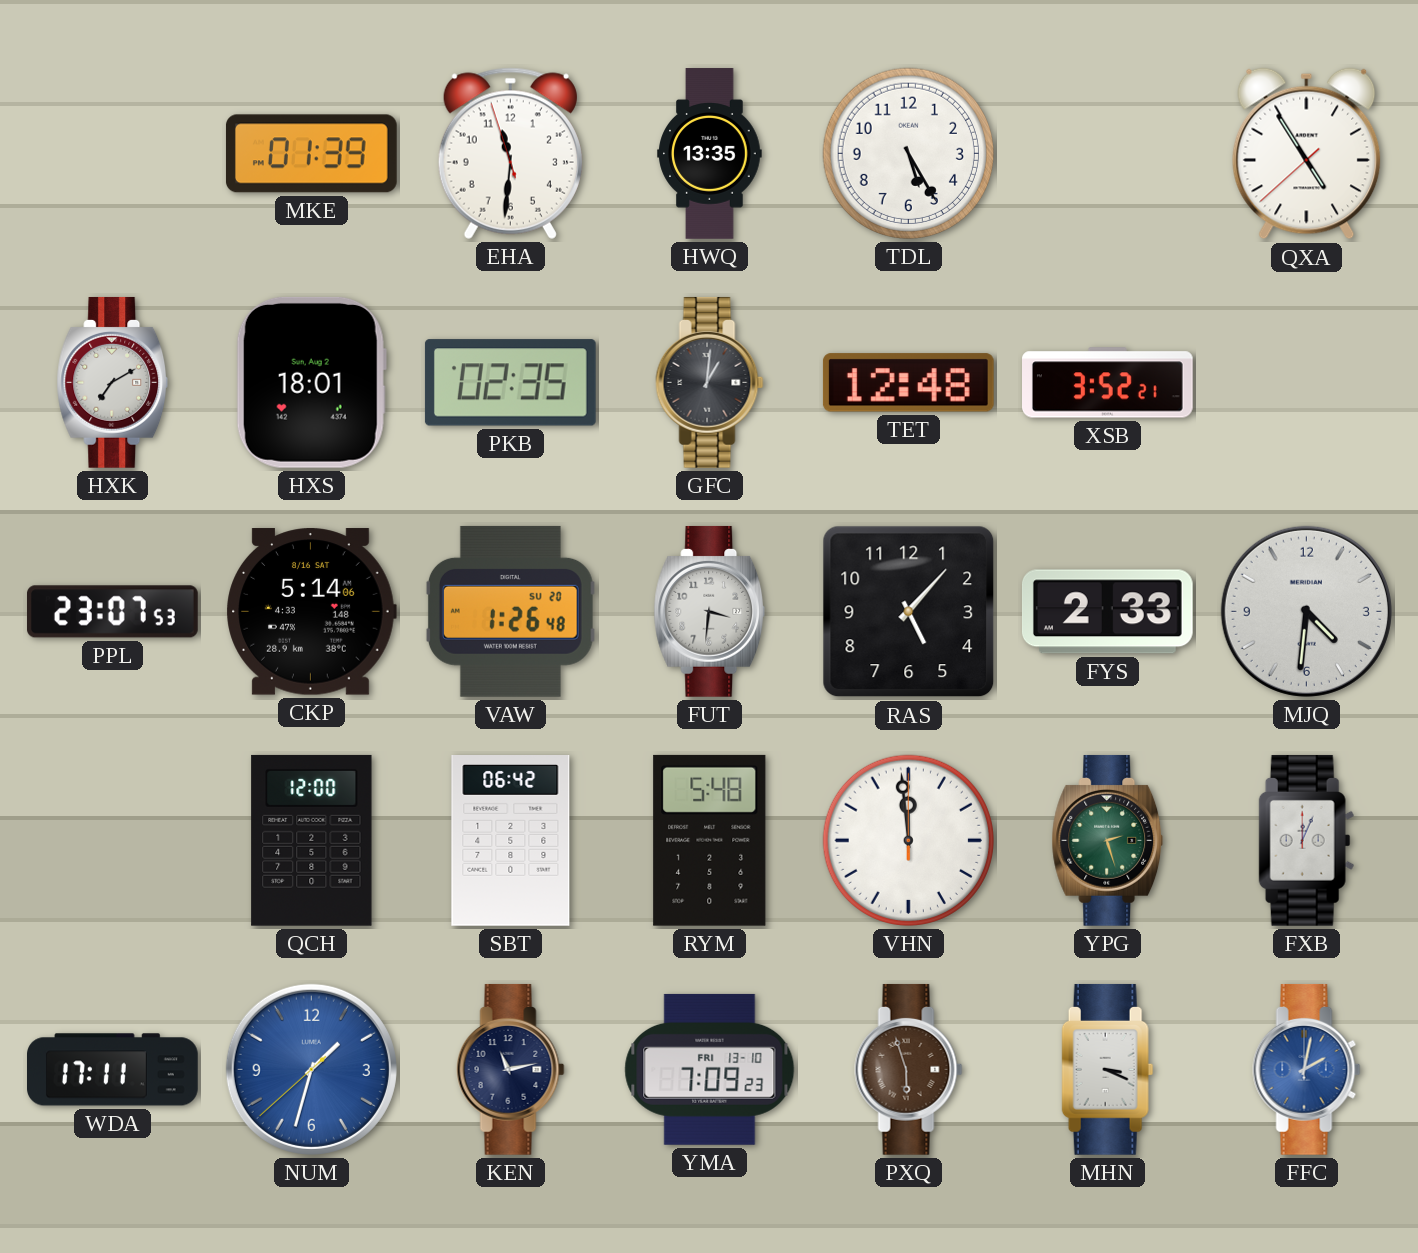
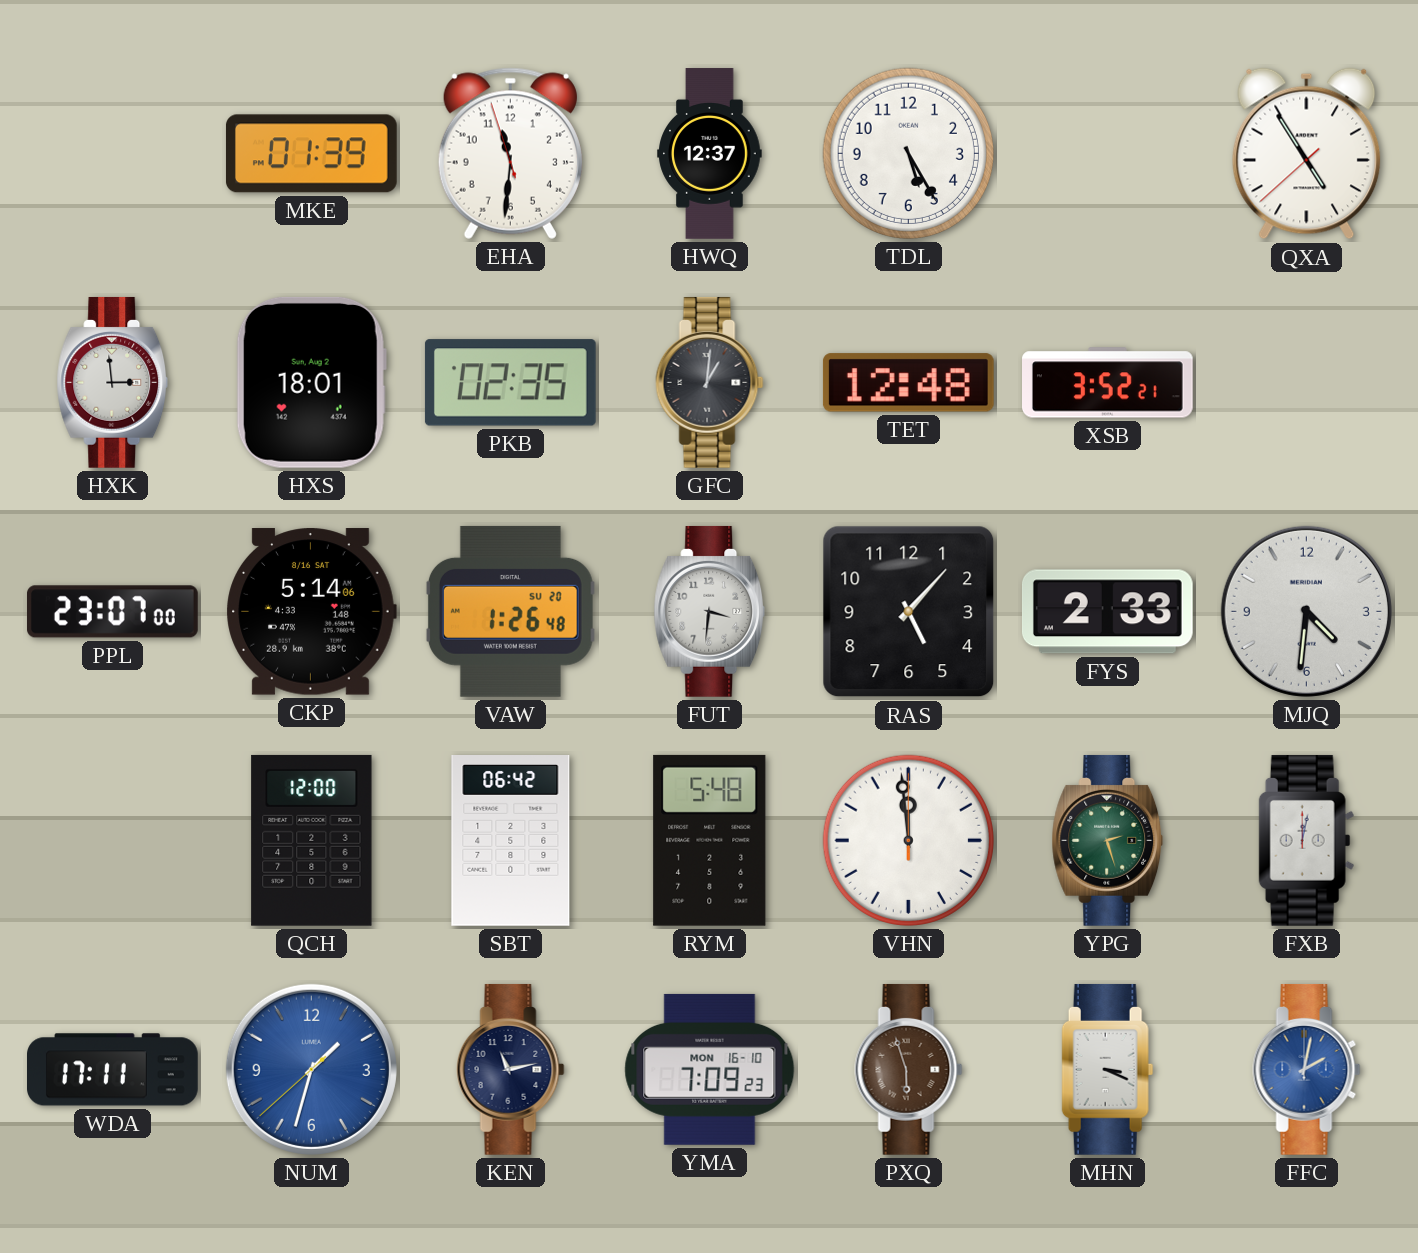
HWQ: 13:35 -> 12:37
HXK: 7:10 -> 2:59
PPL: 23:07:53 -> 23:07:00
FXB: 12:04 -> 12:02
YMA date: FRI 13-10 -> MON 16-10
